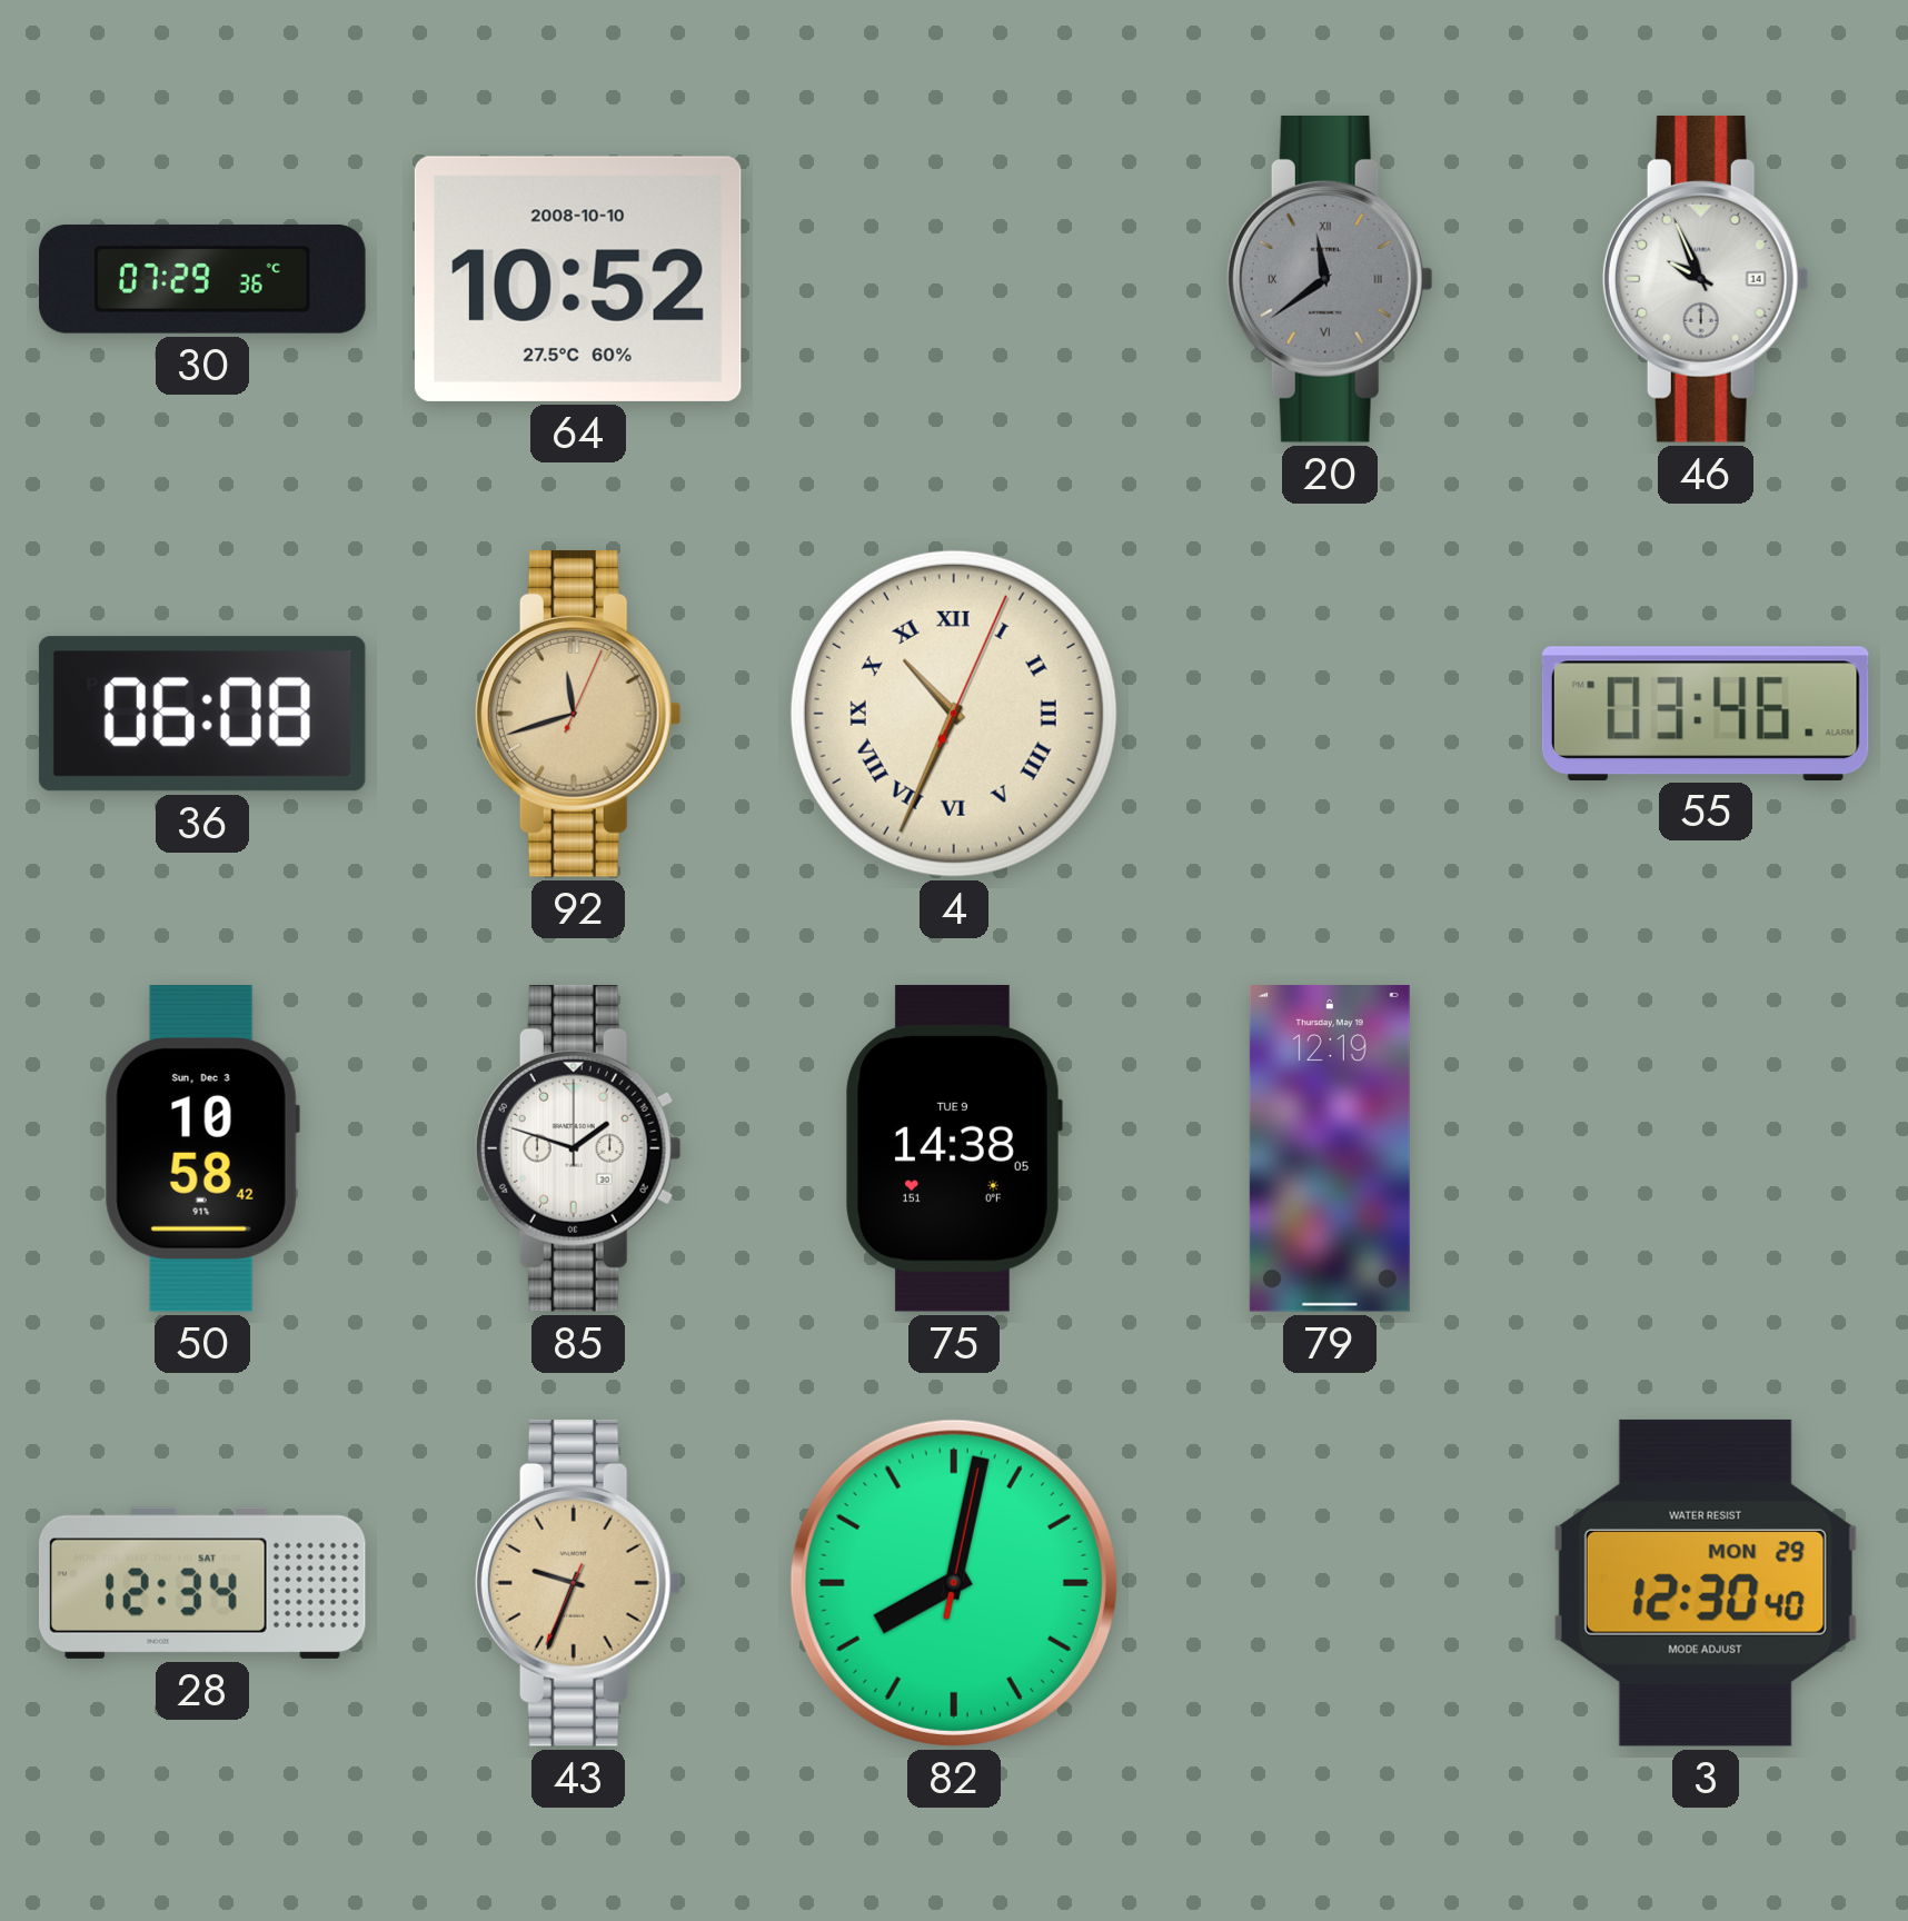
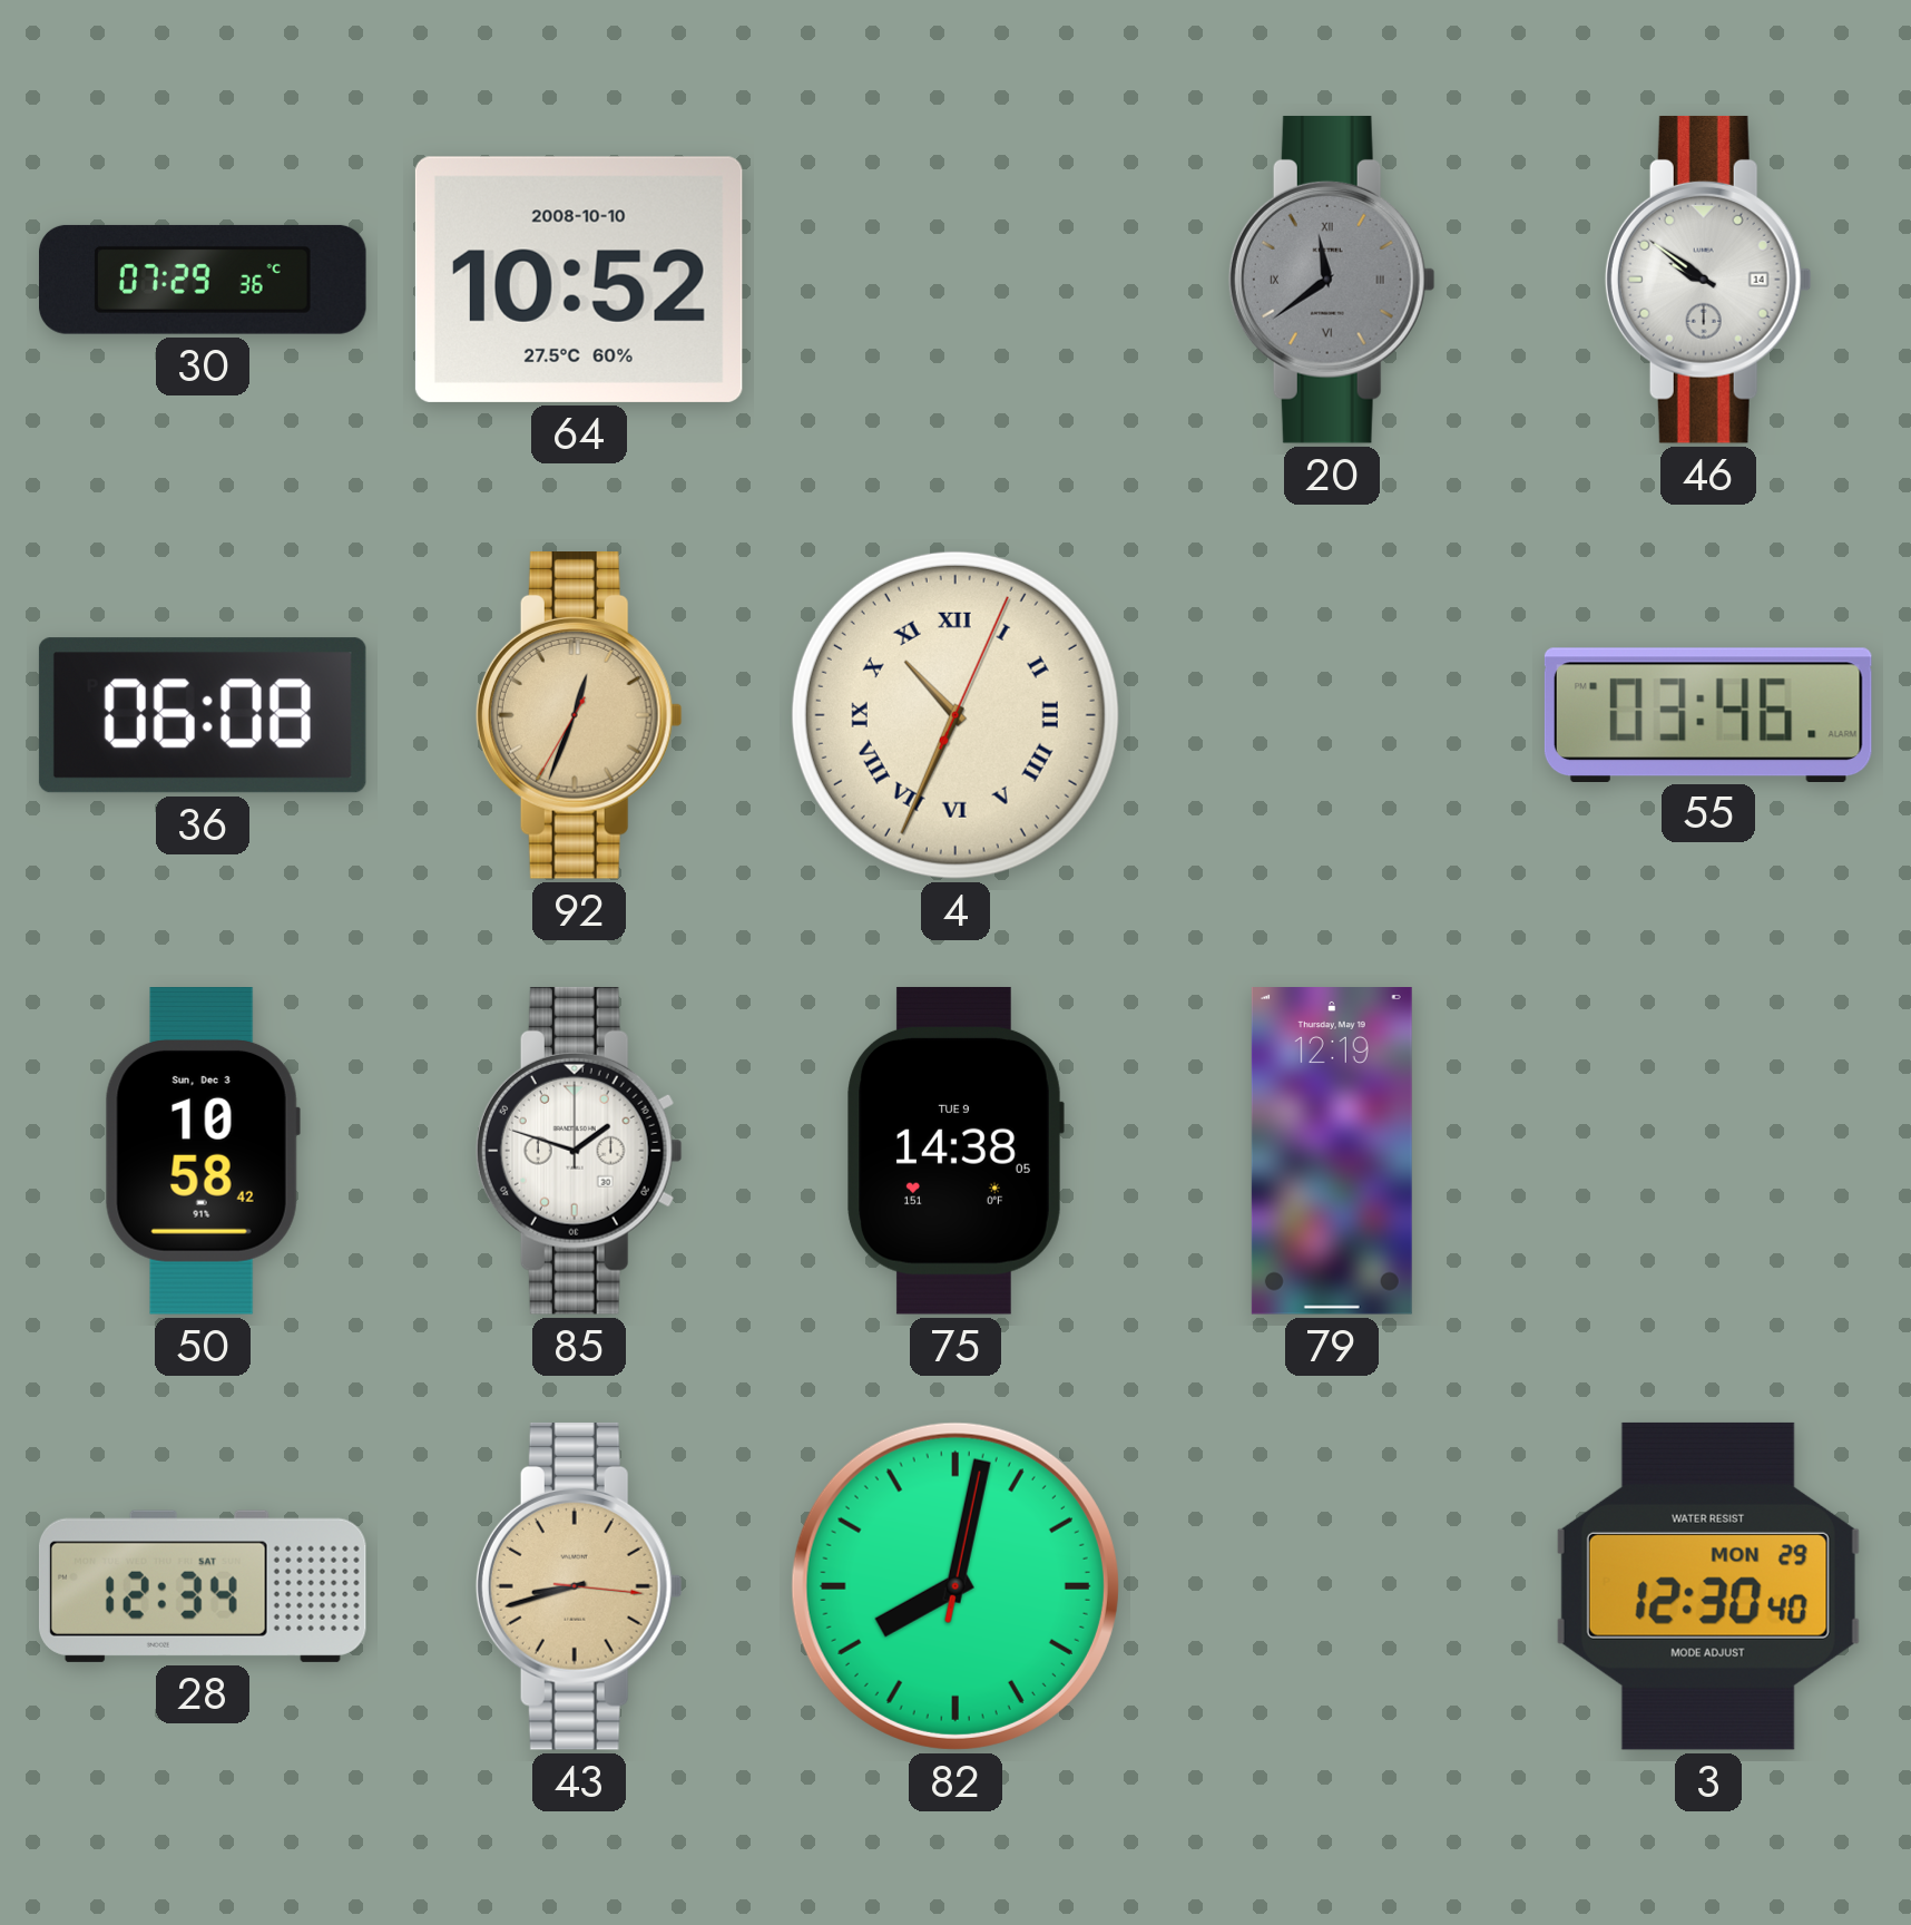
46: 9:56 -> 9:51
92: 11:42 -> 12:33
43: 9:33 -> 8:42
